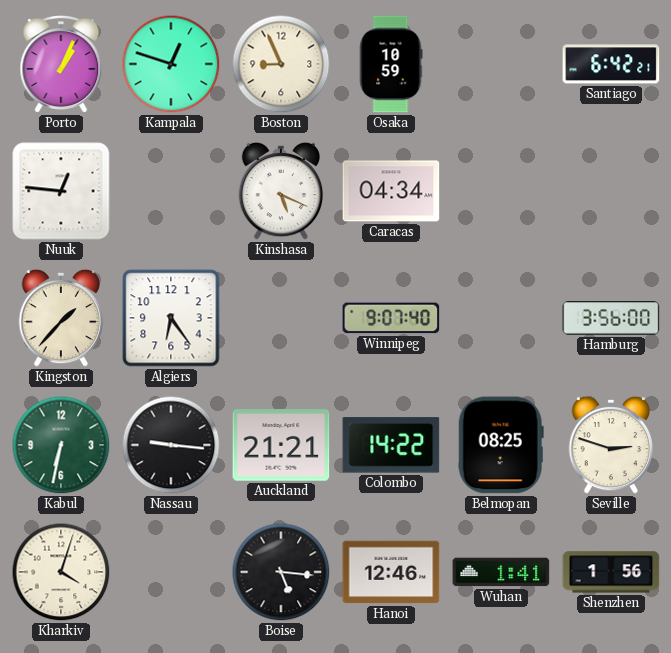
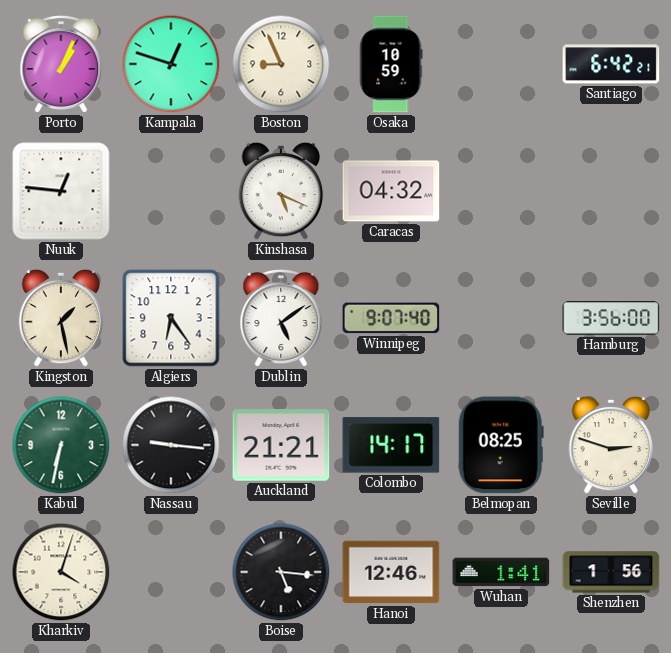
Caracas: 04:34 -> 04:32
Kingston: 1:37 -> 1:28
Dublin: none -> 5:09
Colombo: 14:22 -> 14:17
